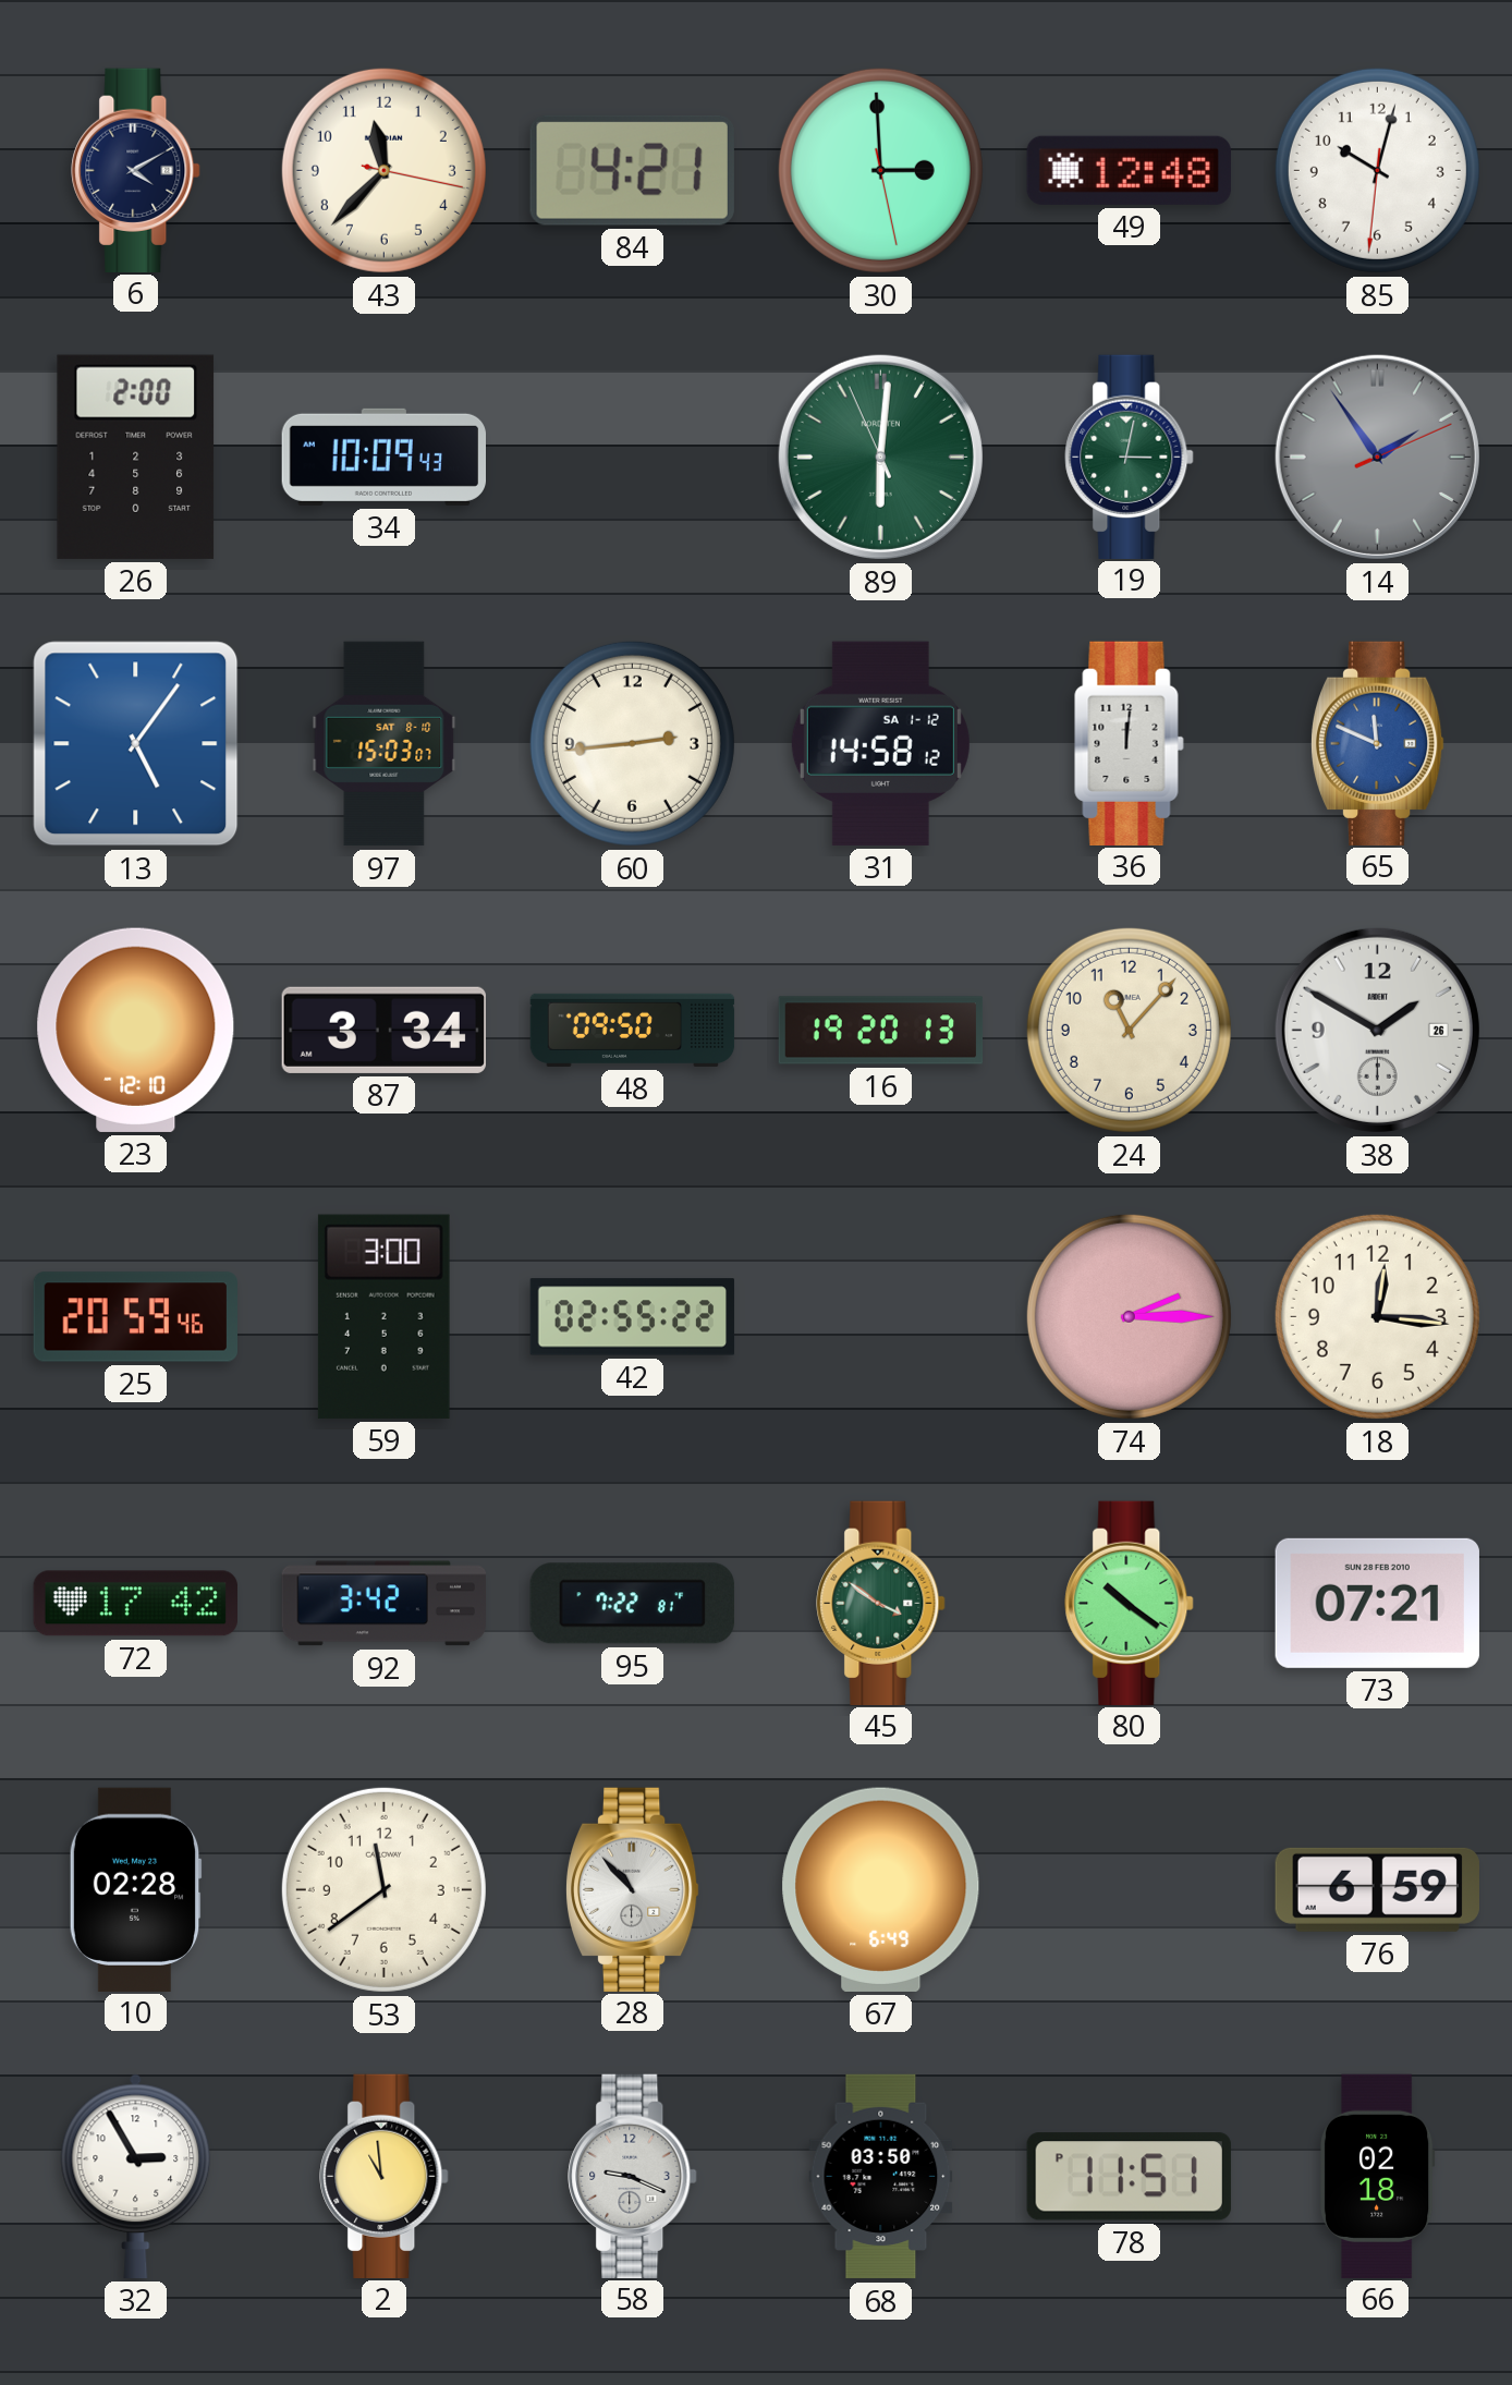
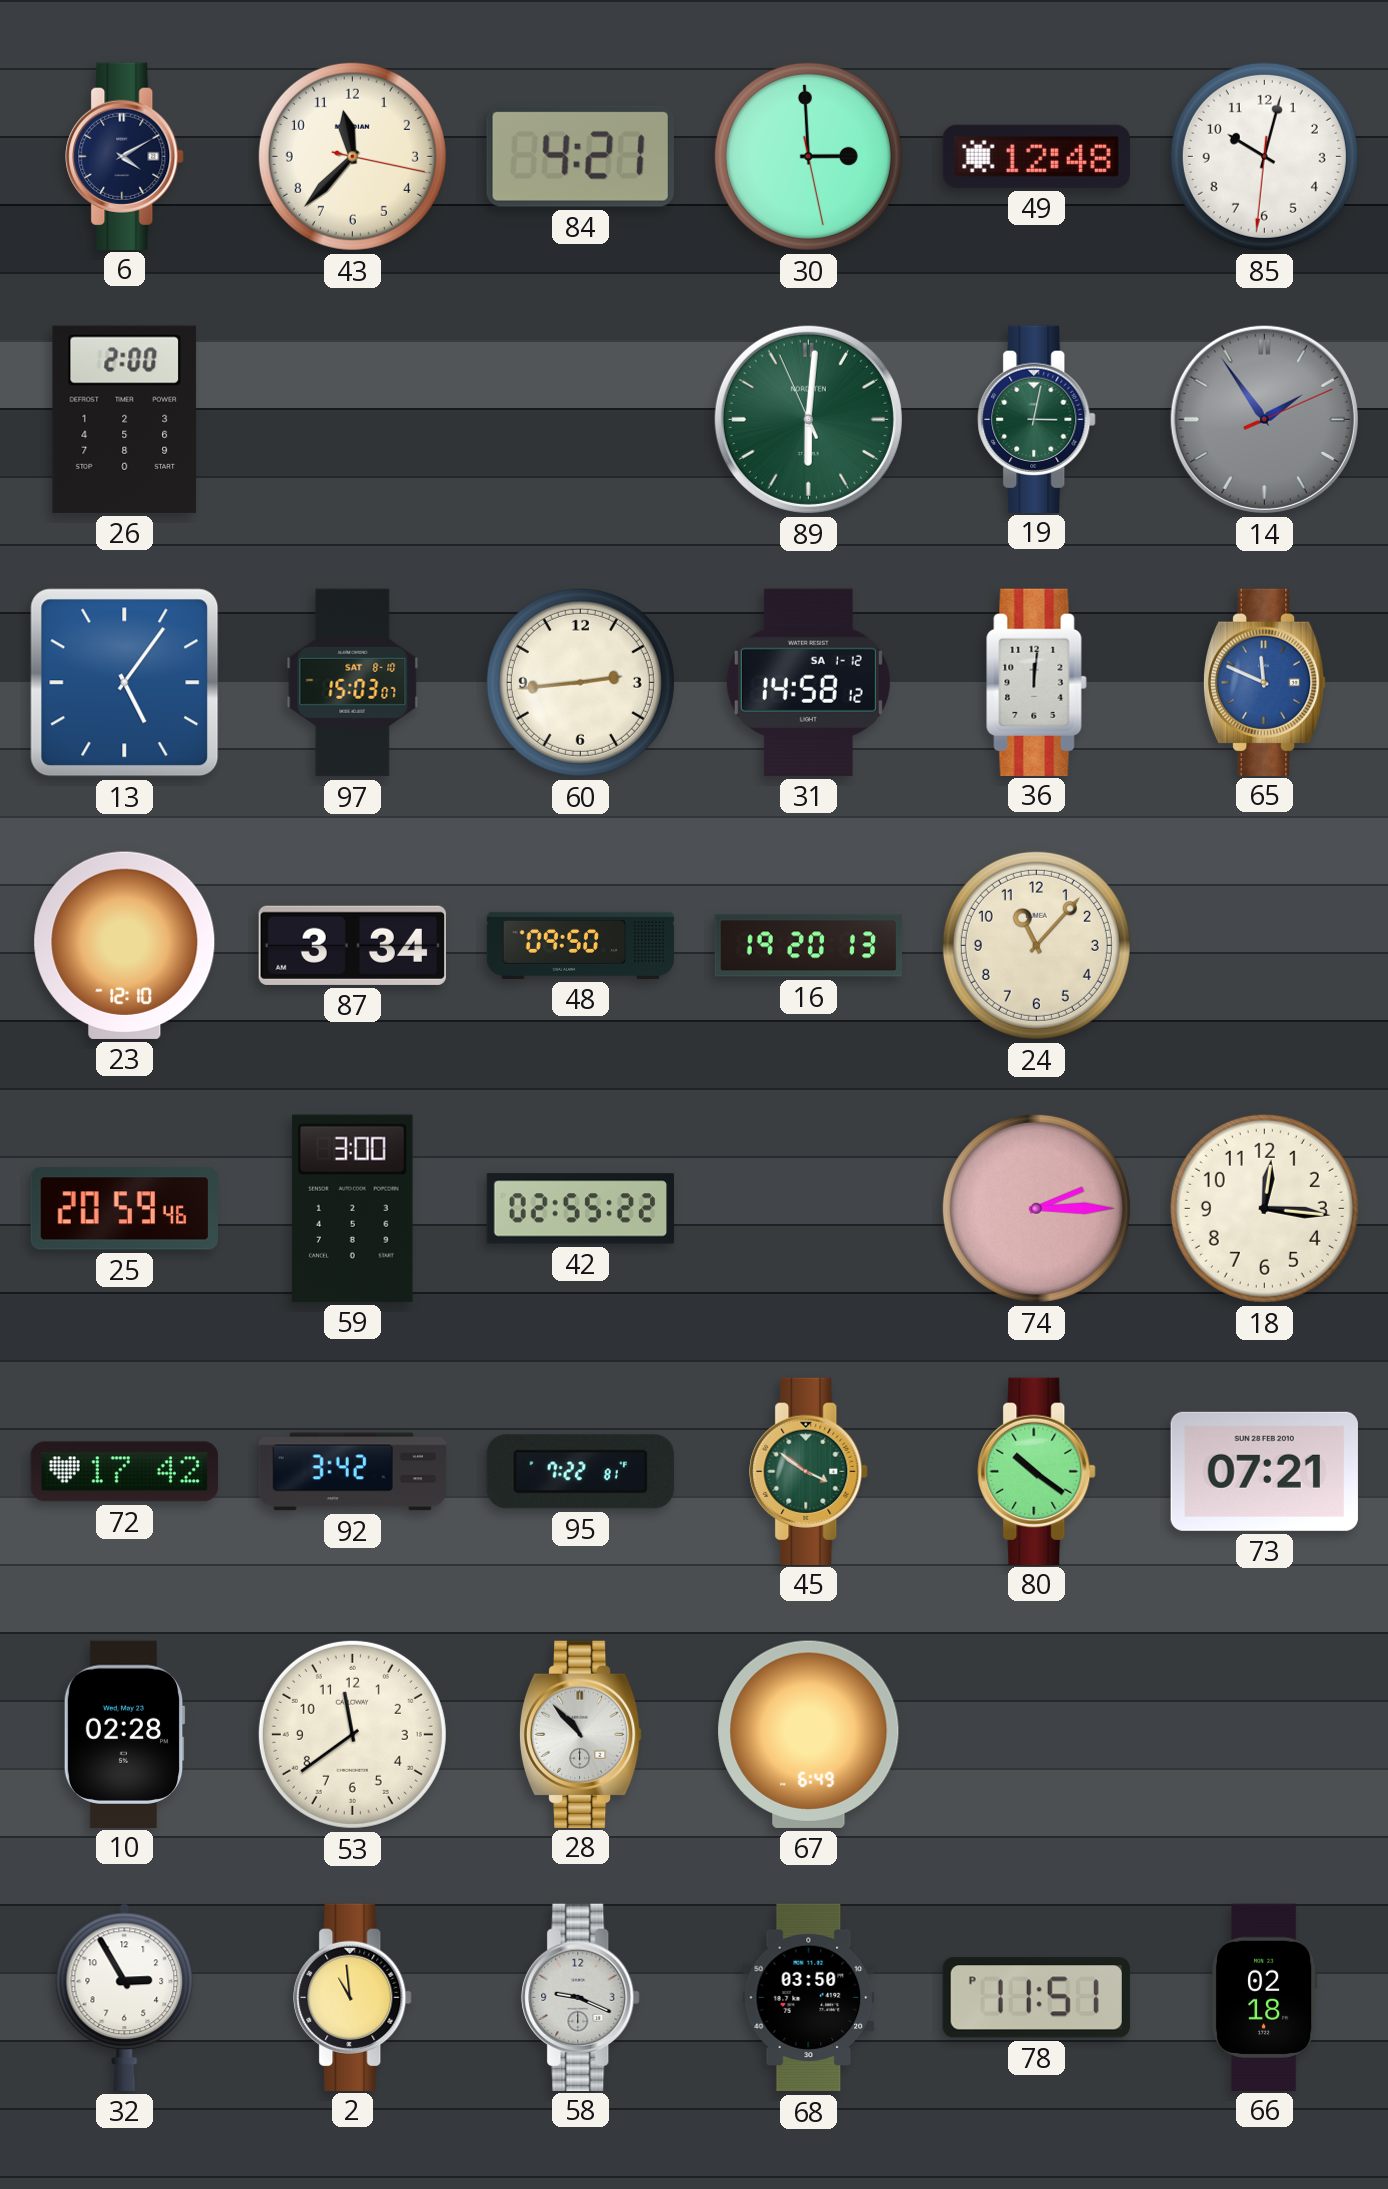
34: 10:09 -> none
38: 1:50 -> none
76: 6:59 -> none
